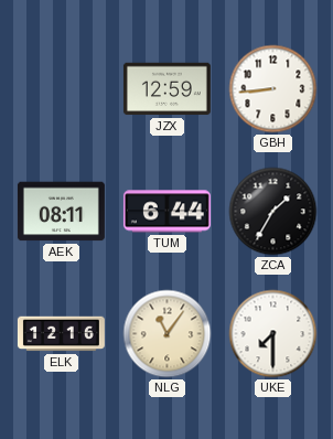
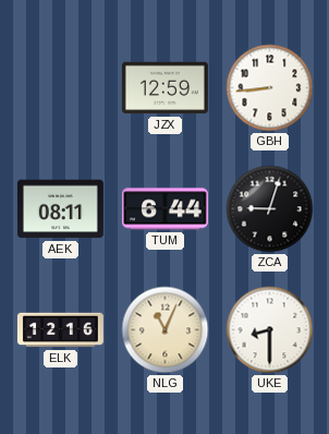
ZCA: 1:35 -> 9:03
NLG: 11:06 -> 11:04
UKE: 7:30 -> 8:30
